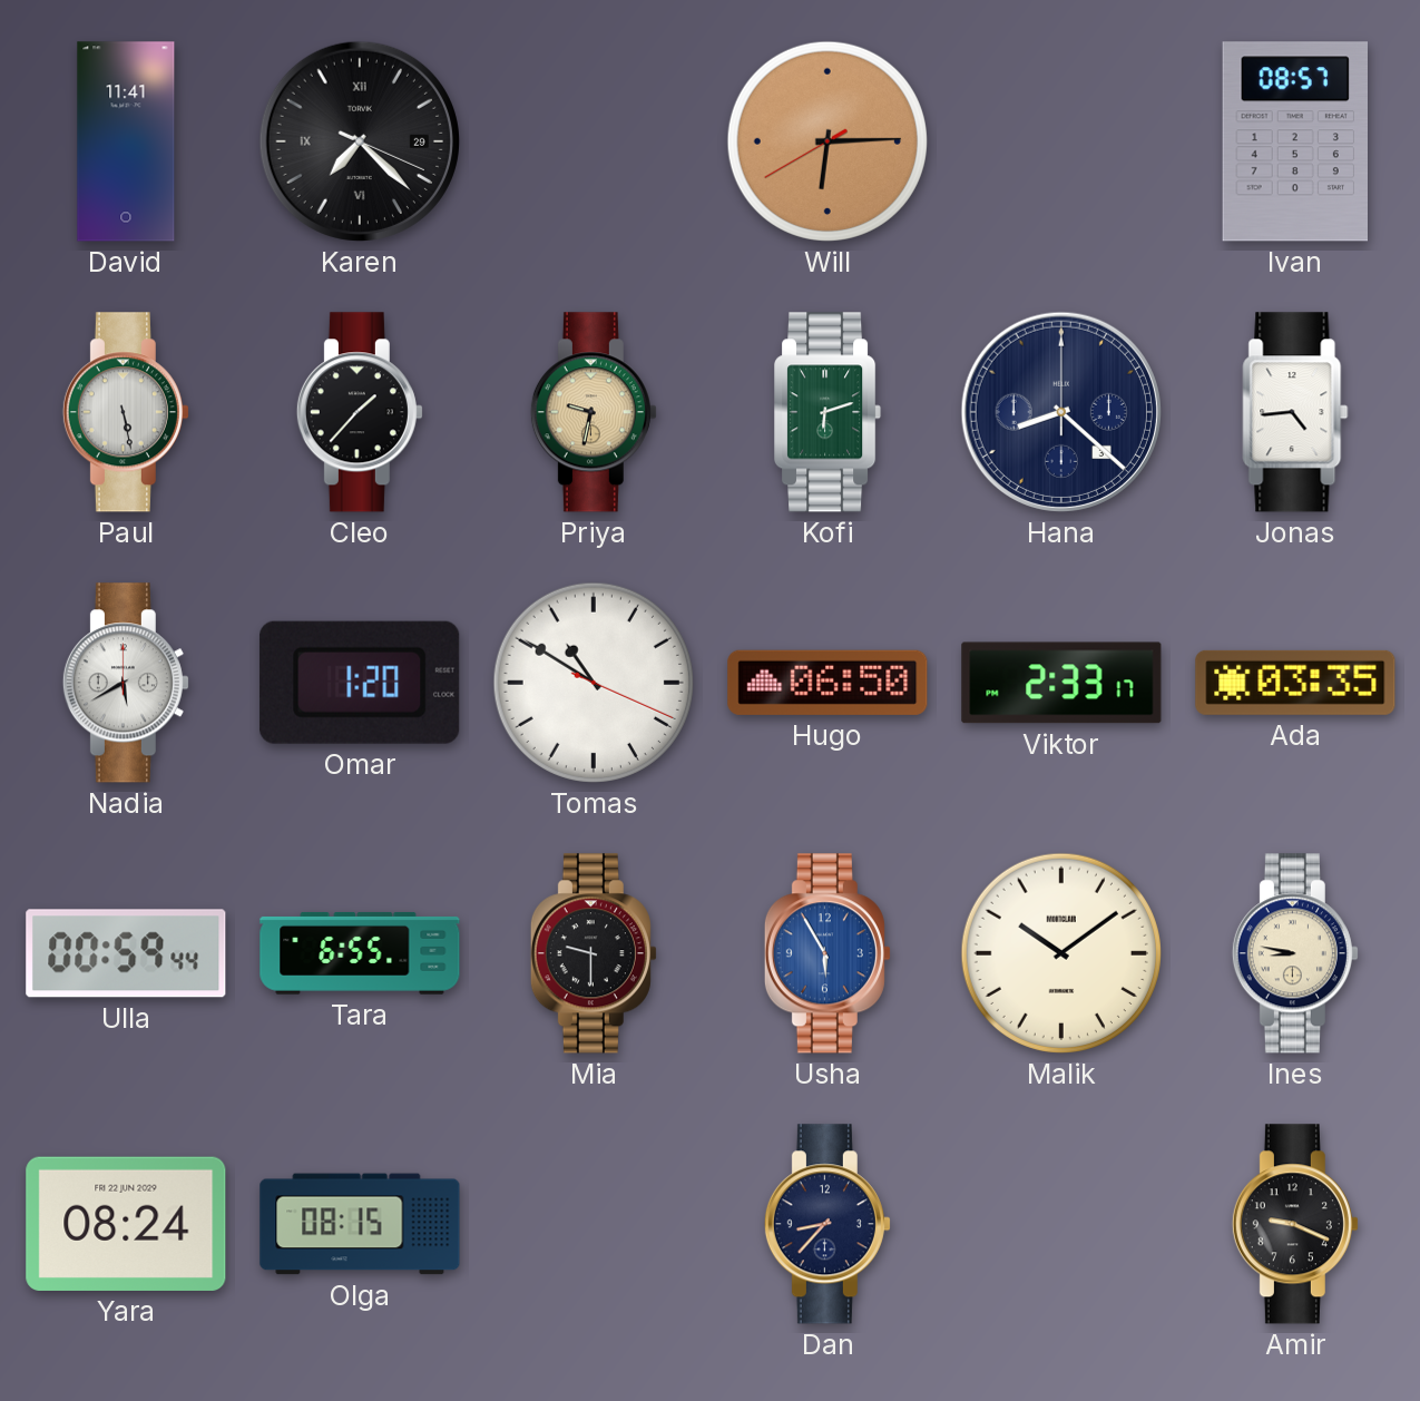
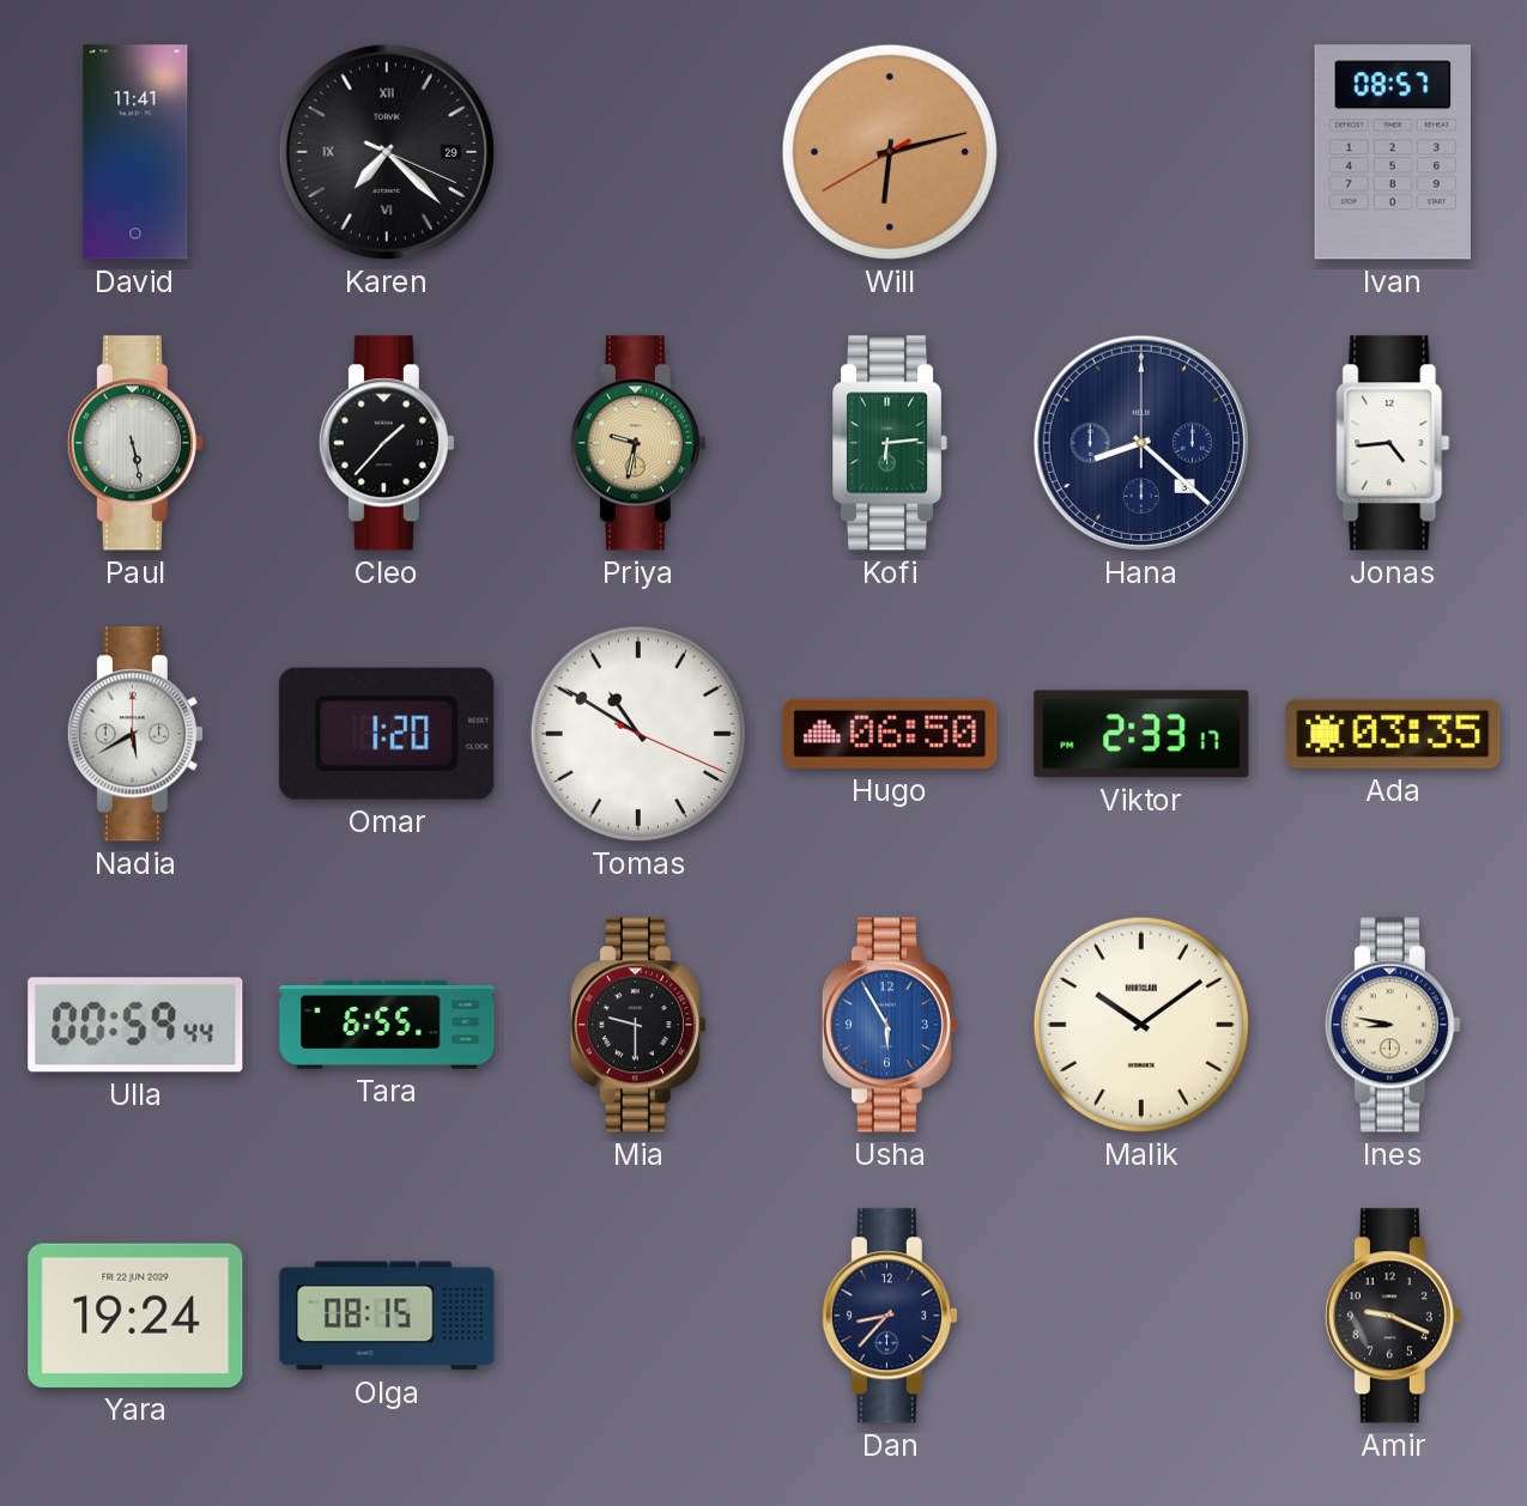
Will: 6:14 -> 6:12
Kofi: 6:12 -> 6:14
Yara: 08:24 -> 19:24
